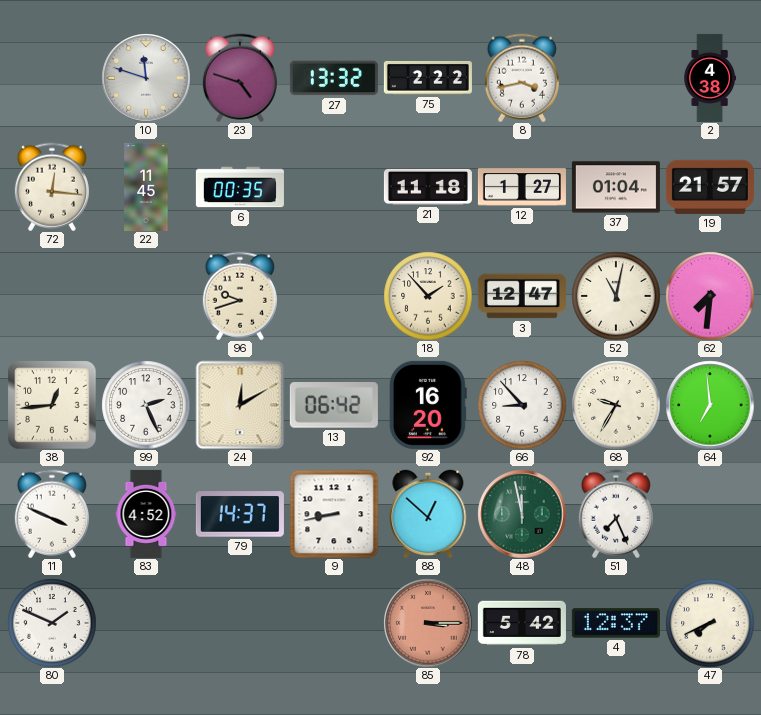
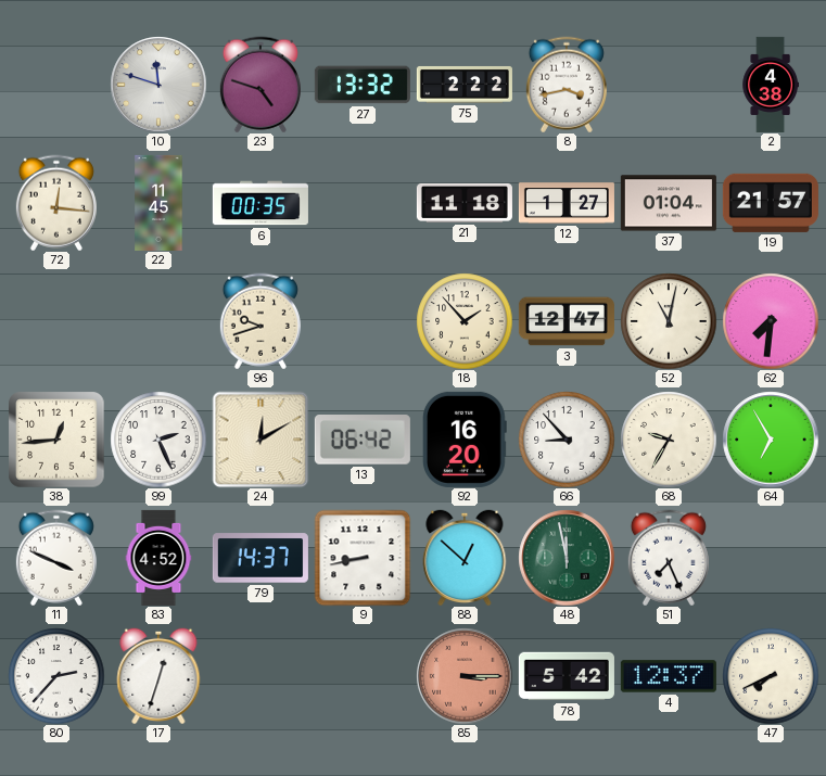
64: 6:59 -> 6:55
80: 1:49 -> 2:37
17: none -> 12:33
